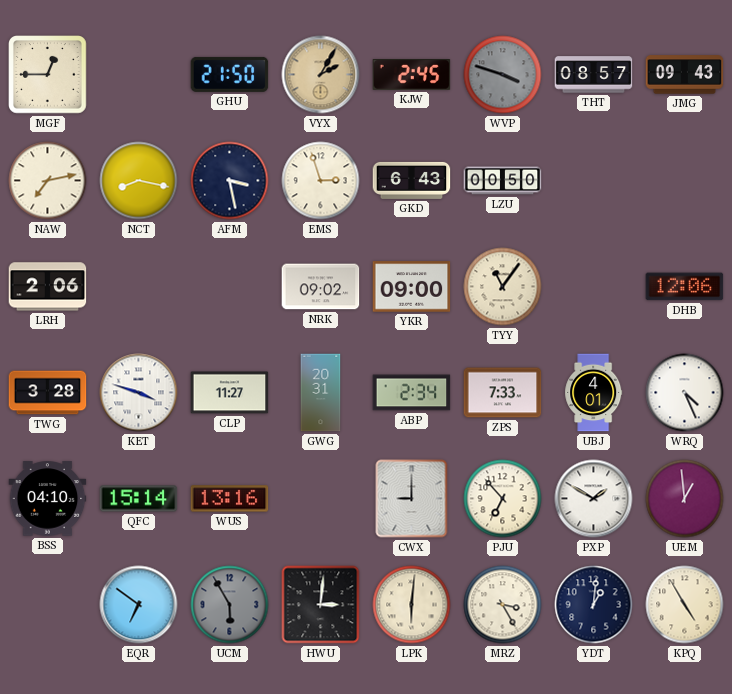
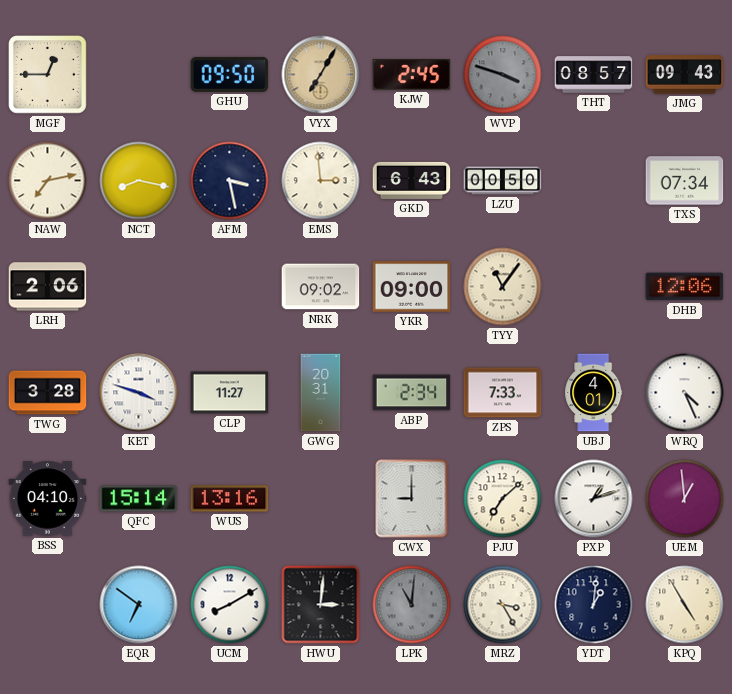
GHU: 21:50 -> 09:50
VYX: 2:05 -> 7:05
EMS: 2:57 -> 2:59
TXS: none -> 07:34
PJU: 6:53 -> 7:08
PXP: 1:50 -> 1:12
UCM: 5:55 -> 8:10
UCM dial: grey -> white
LPK: 6:01 -> 11:01
LPK dial: cream -> grey
